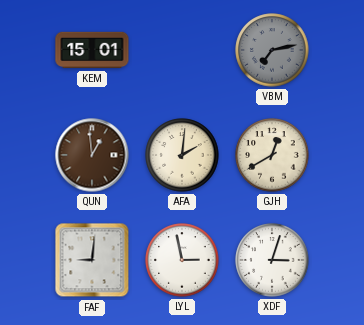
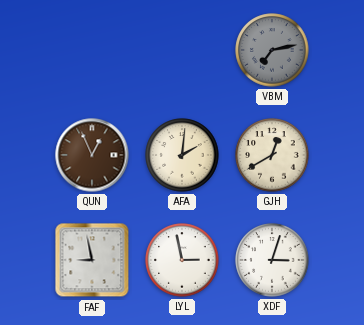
KEM: 15:01 -> none
QUN: 12:59 -> 12:56
FAF: 9:01 -> 8:58
